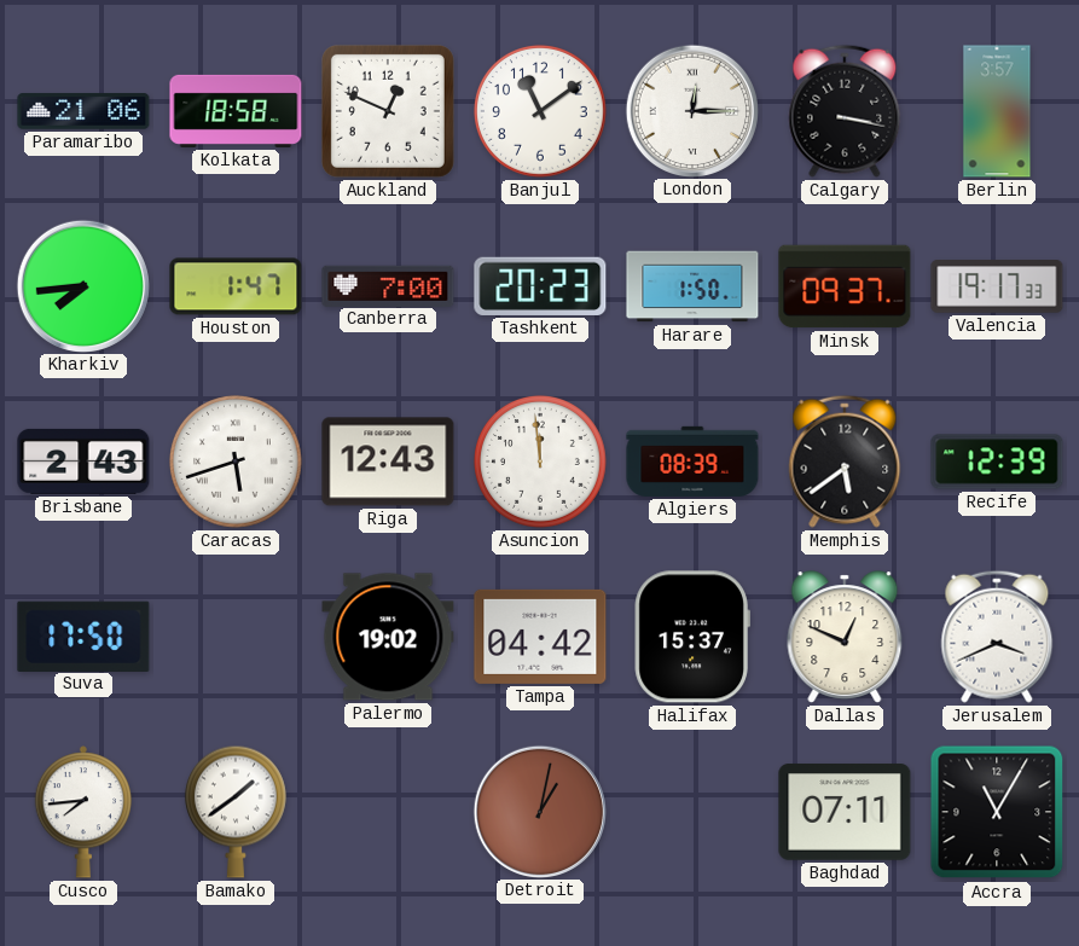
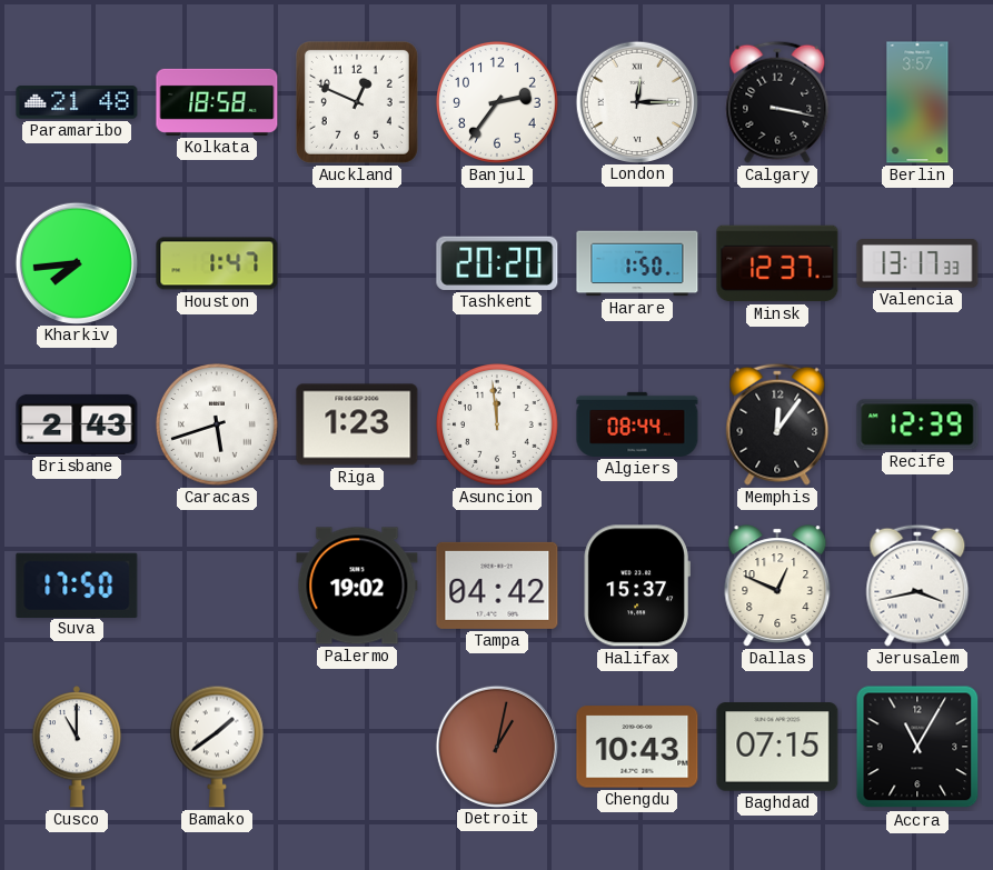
Paramaribo: 21:06 -> 21:48
Banjul: 11:09 -> 2:36
Canberra: 7:00 -> none
Tashkent: 20:23 -> 20:20
Minsk: 09:37 -> 12:37
Valencia: 19:17 -> 13:17
Riga: 12:43 -> 1:23
Algiers: 08:39 -> 08:44
Memphis: 5:39 -> 12:06
Jerusalem: 3:41 -> 3:43
Cusco: 7:44 -> 11:00
Chengdu: none -> 10:43
Baghdad: 07:11 -> 07:15
